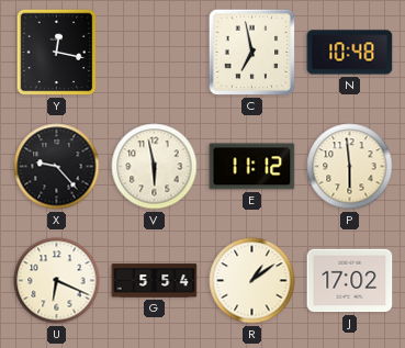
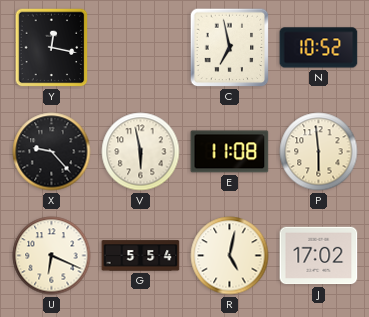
N: 10:48 -> 10:52
E: 11:12 -> 11:08
R: 1:09 -> 5:02
